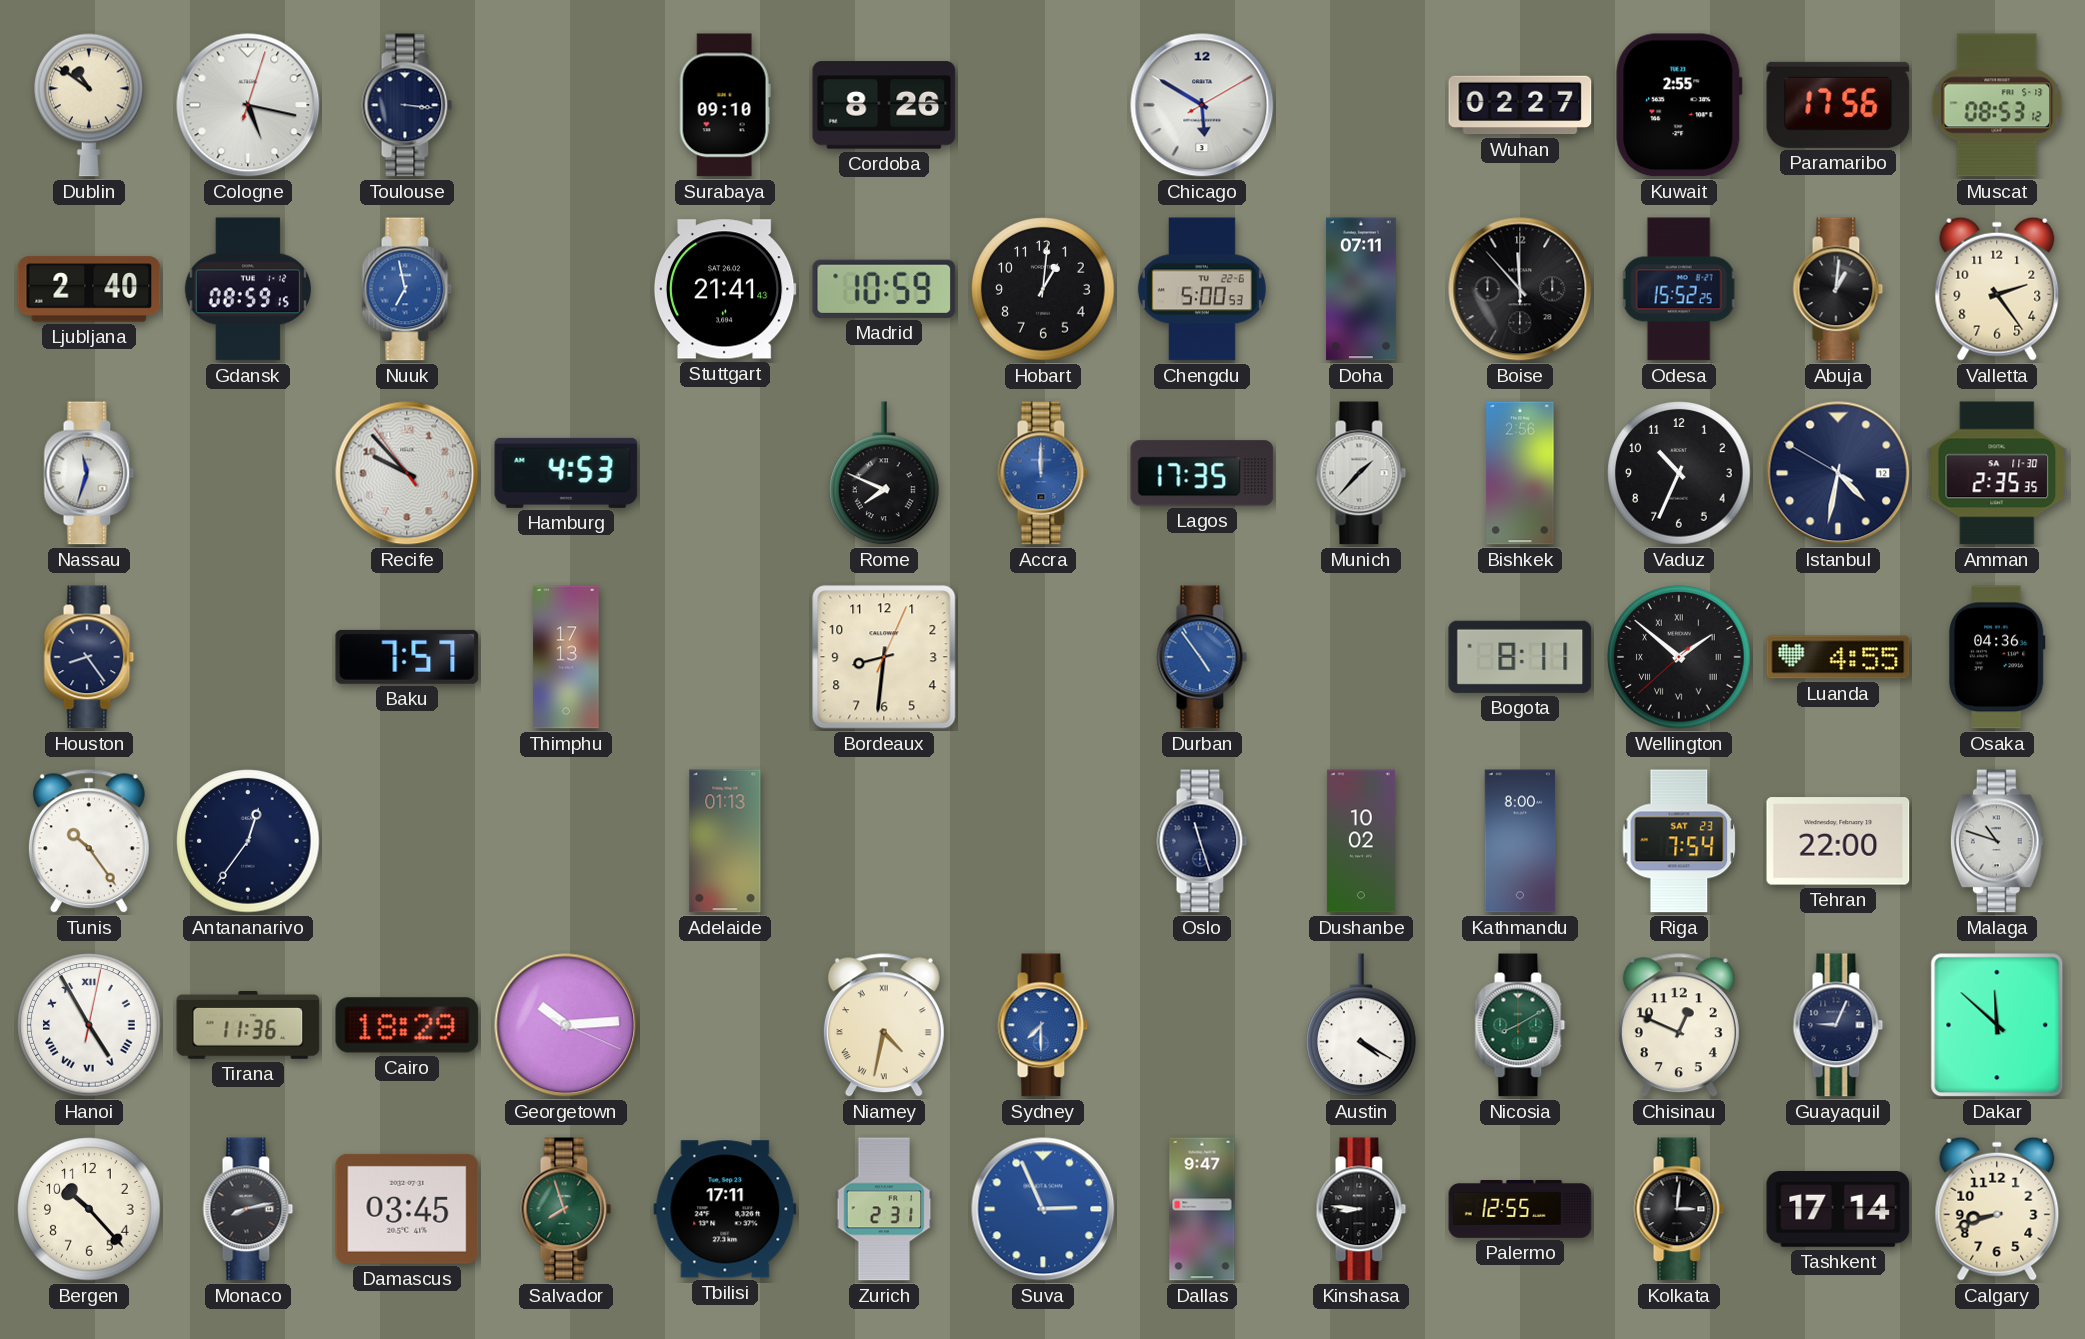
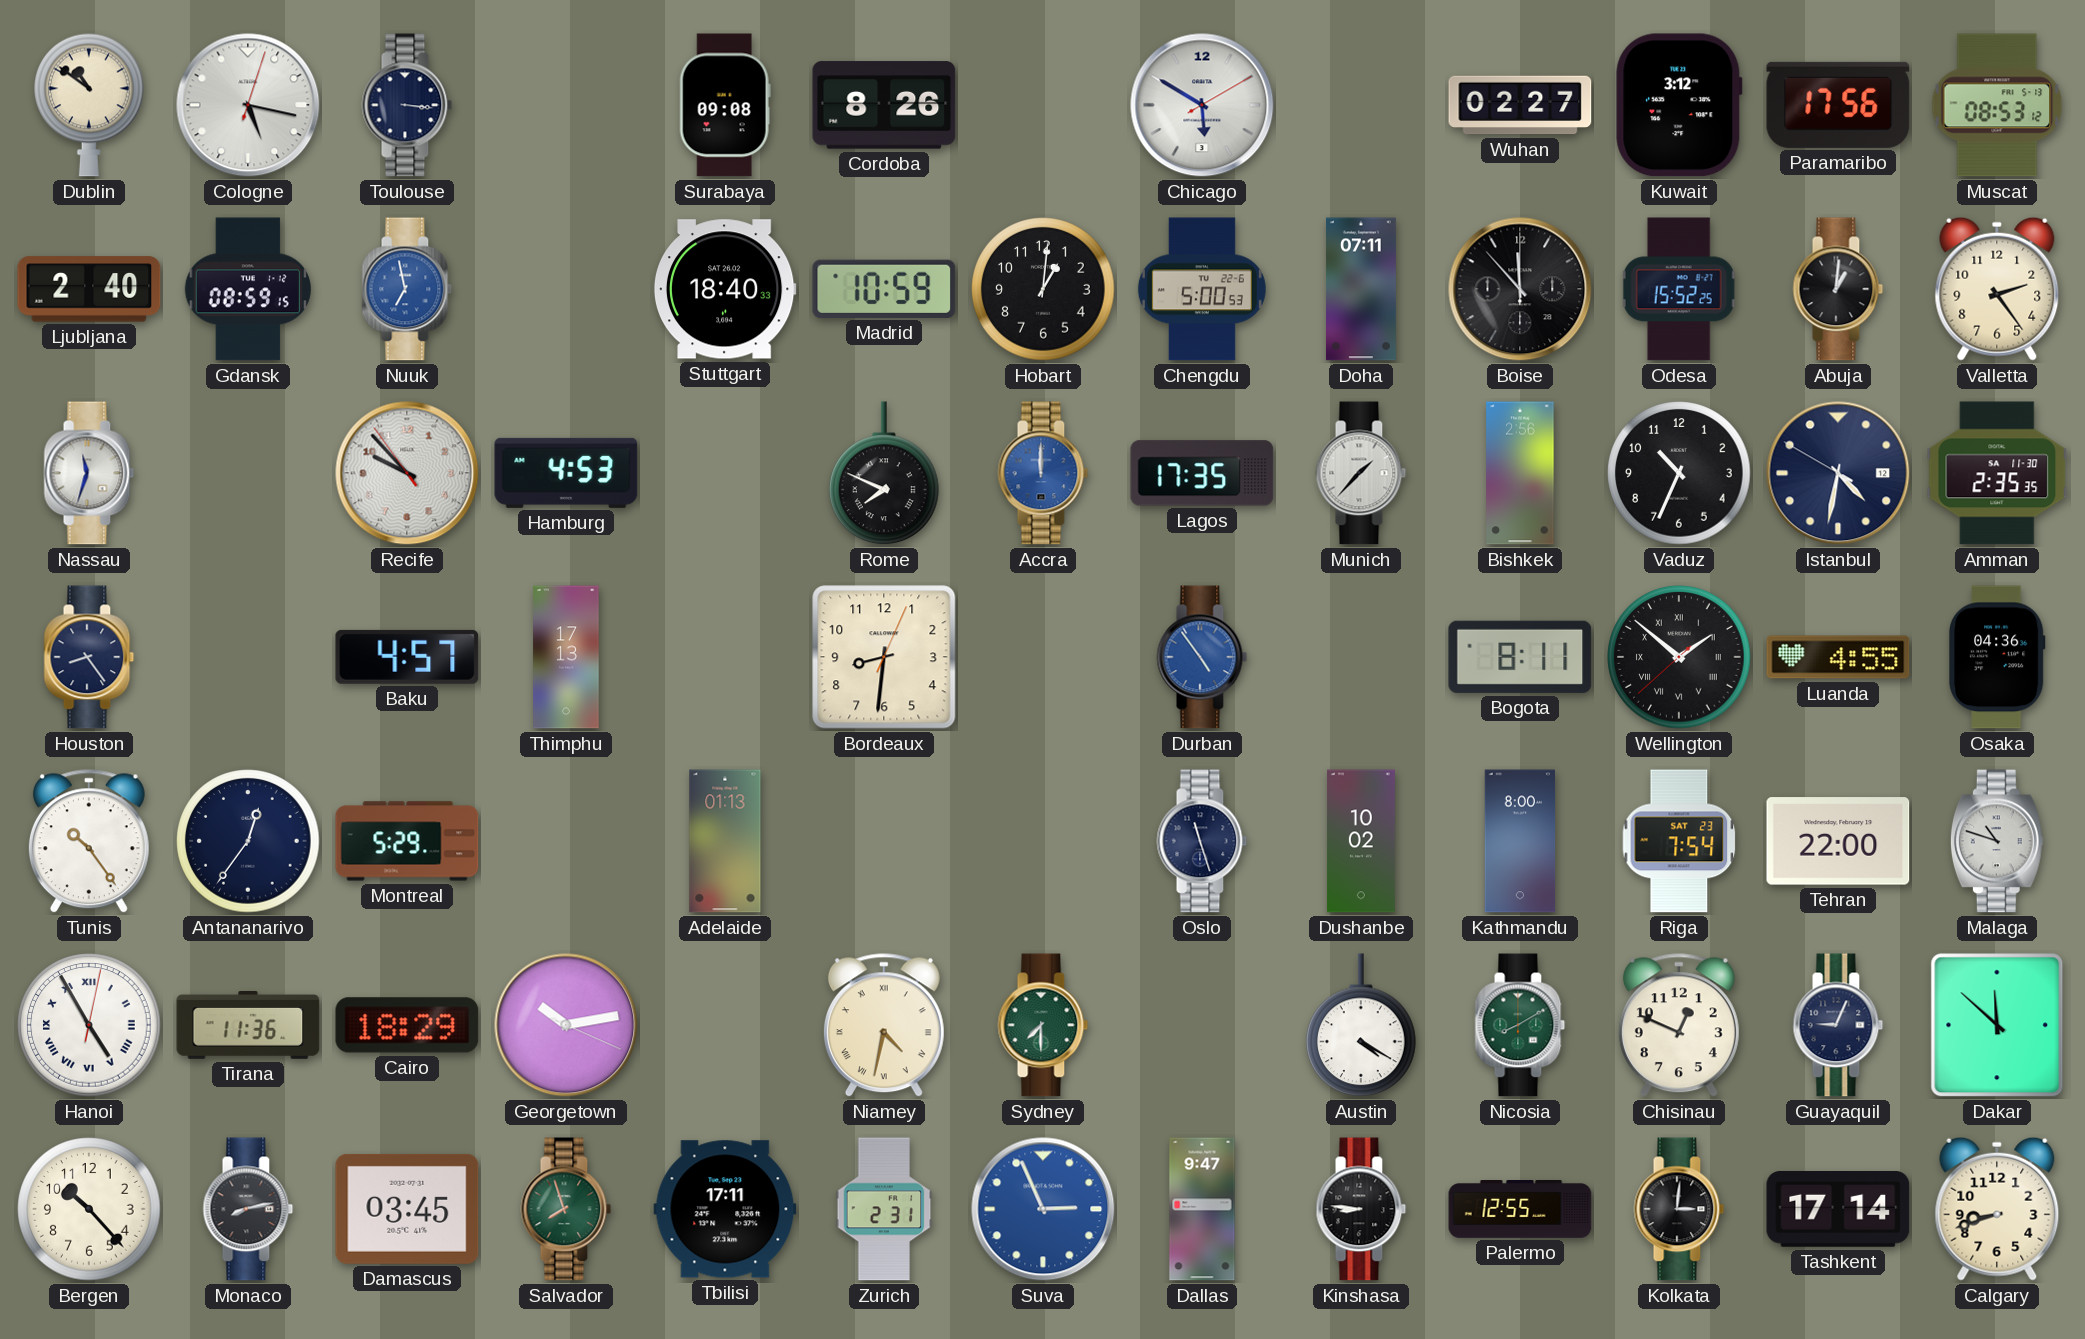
Surabaya: 09:10 -> 09:08
Kuwait: 2:55 -> 3:12
Stuttgart: 21:41 -> 18:40
Baku: 7:57 -> 4:57
Montreal: none -> 5:29
Georgetown: 10:14 -> 10:13
Sydney dial: blue -> green
